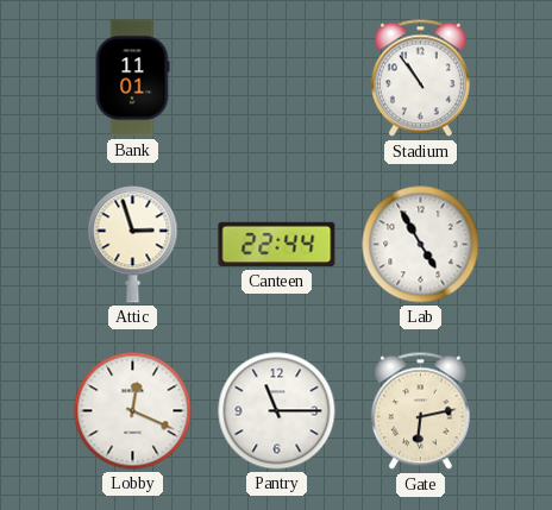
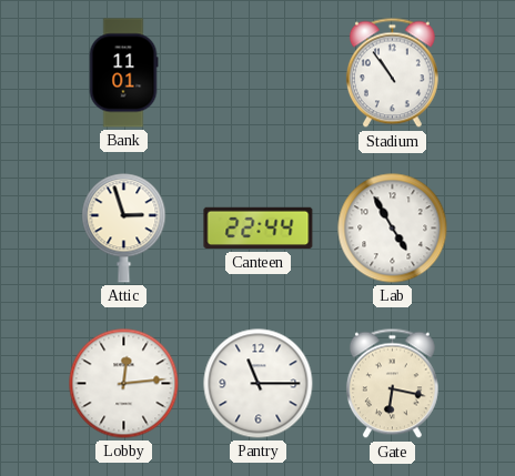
Lobby: 12:19 -> 12:14
Gate: 6:13 -> 6:17
